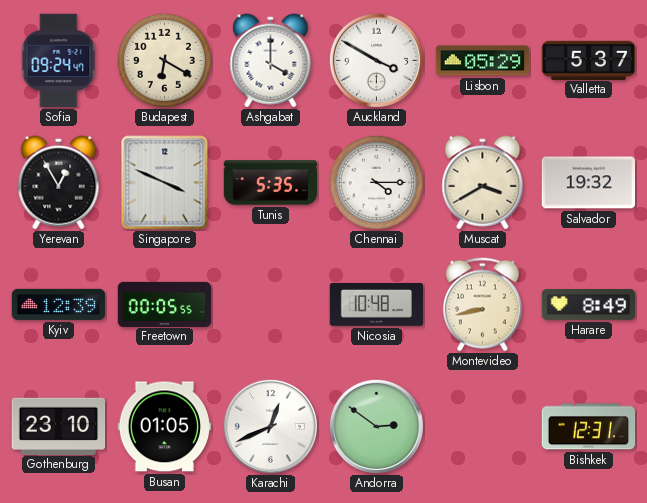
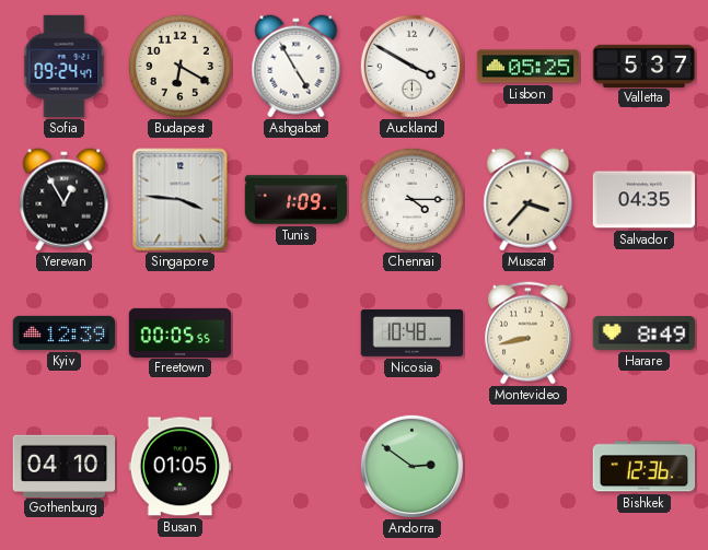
Ashgabat: 4:00 -> 4:55
Lisbon: 05:29 -> 05:25
Singapore: 3:49 -> 3:46
Tunis: 5:35 -> 1:09
Muscat: 3:40 -> 3:37
Salvador: 19:32 -> 04:35
Gothenburg: 23:10 -> 04:10
Karachi: 12:41 -> none
Bishkek: 12:31 -> 12:36
